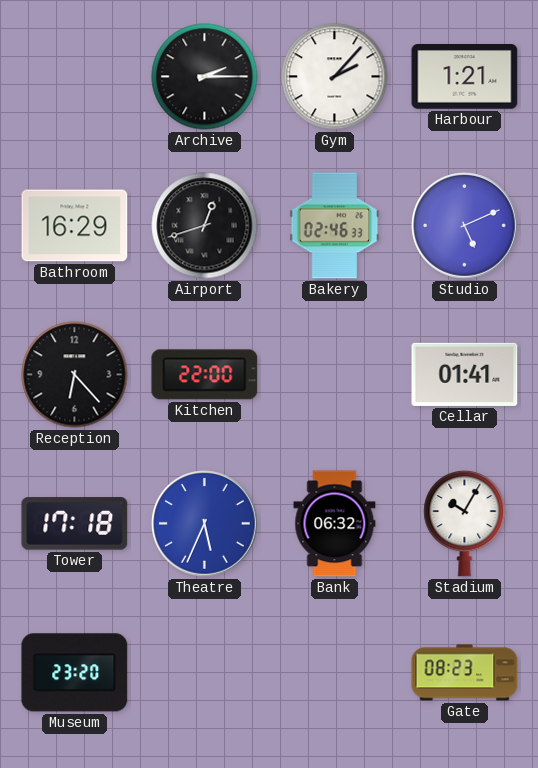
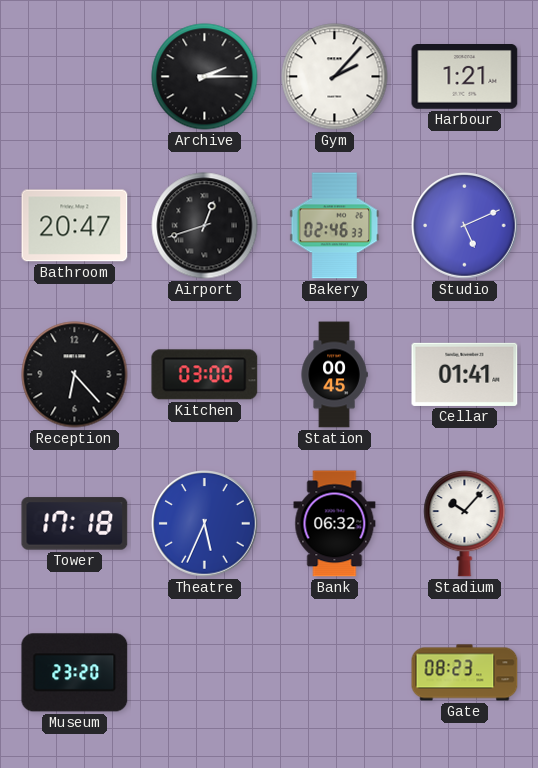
Bathroom: 16:29 -> 20:47
Kitchen: 22:00 -> 03:00
Station: none -> 00:45
Stadium: 10:05 -> 10:07
